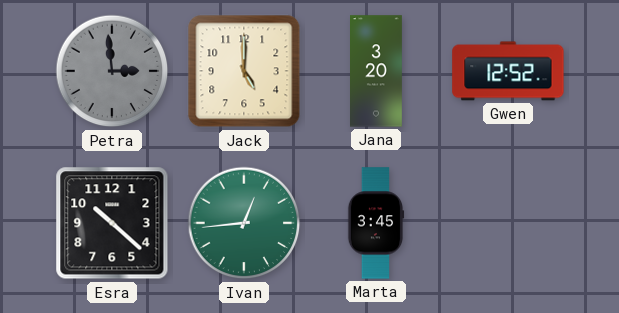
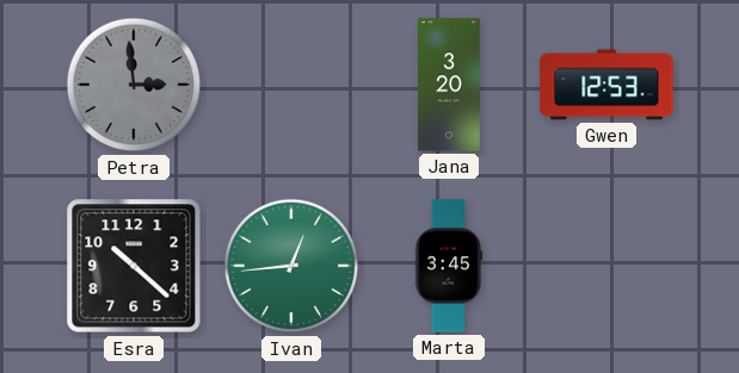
Jack: 5:00 -> none
Gwen: 12:52 -> 12:53
